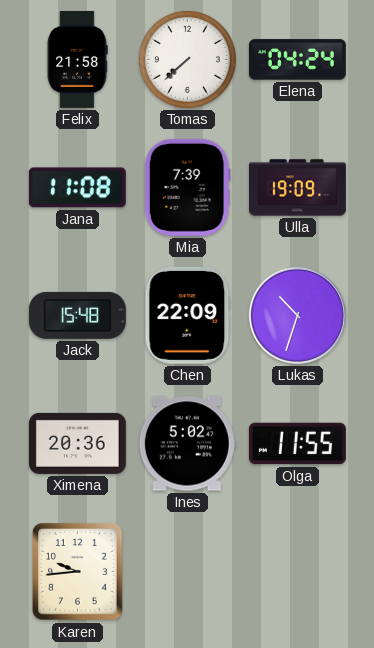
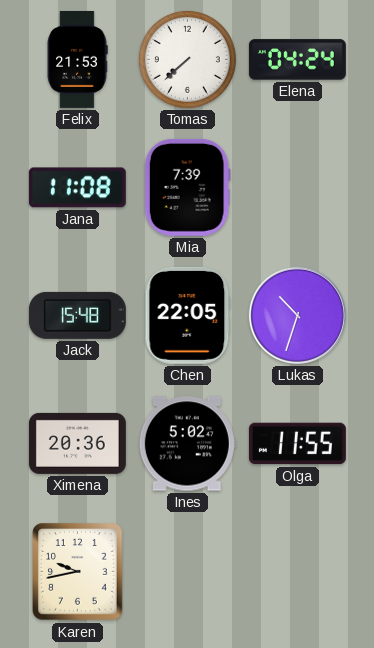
Felix: 21:58 -> 21:53
Ulla: 19:09 -> none
Chen: 22:09 -> 22:05
Karen: 9:44 -> 9:43
